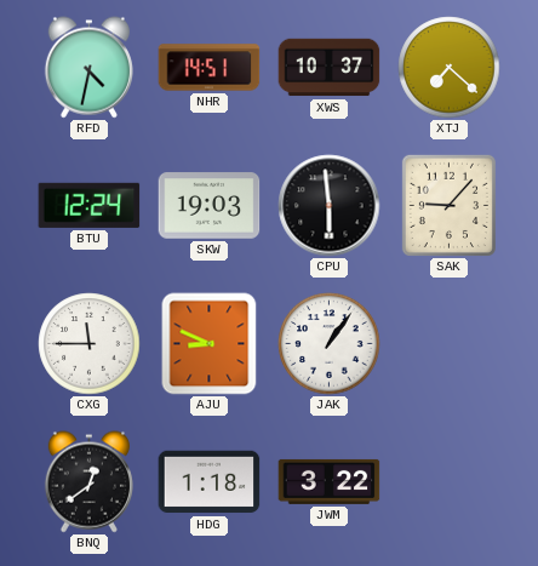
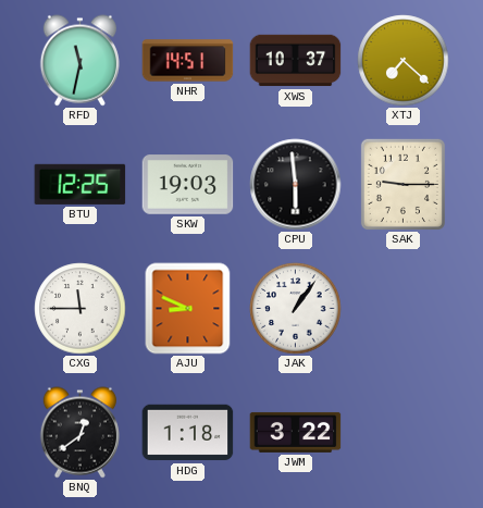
RFD: 4:32 -> 11:32
BTU: 12:24 -> 12:25
SAK: 9:07 -> 9:15
